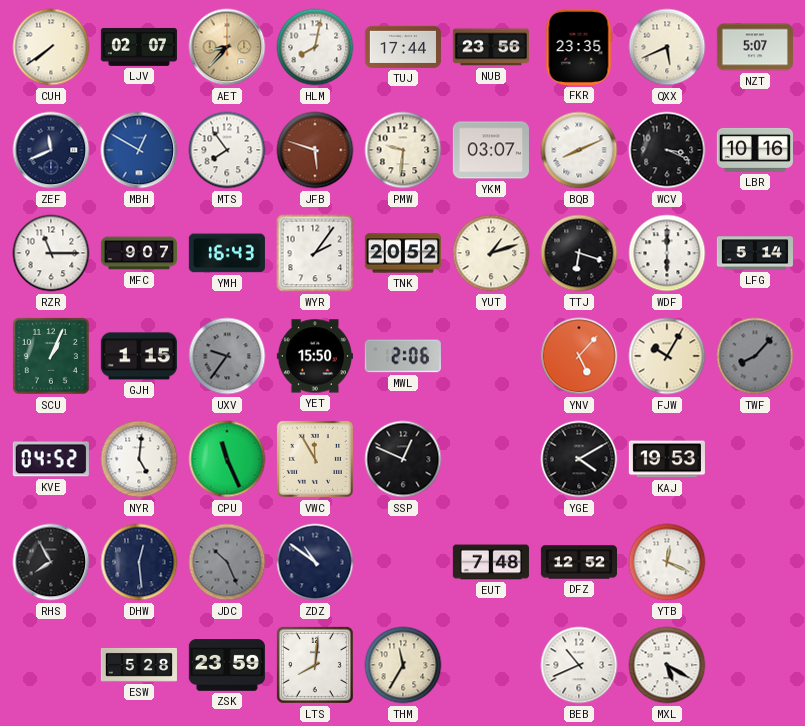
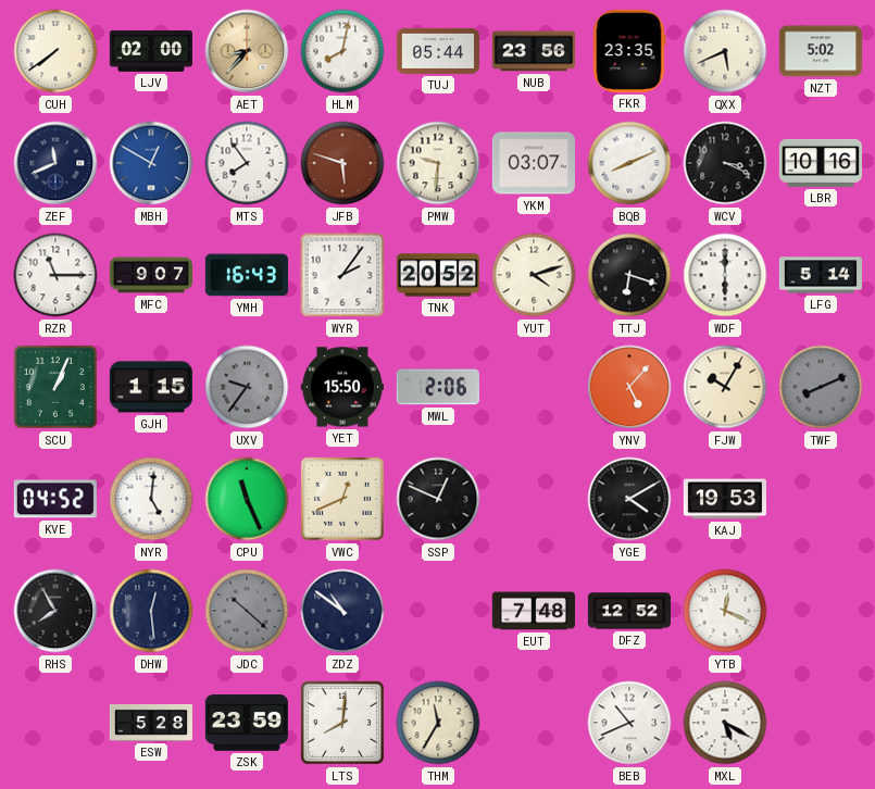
LJV: 02:07 -> 02:00
TUJ: 17:44 -> 05:44
NZT: 5:07 -> 5:02
YUT: 1:12 -> 4:12
TWF: 8:07 -> 8:11
VWC: 11:55 -> 12:41
JDC: 10:26 -> 10:22
